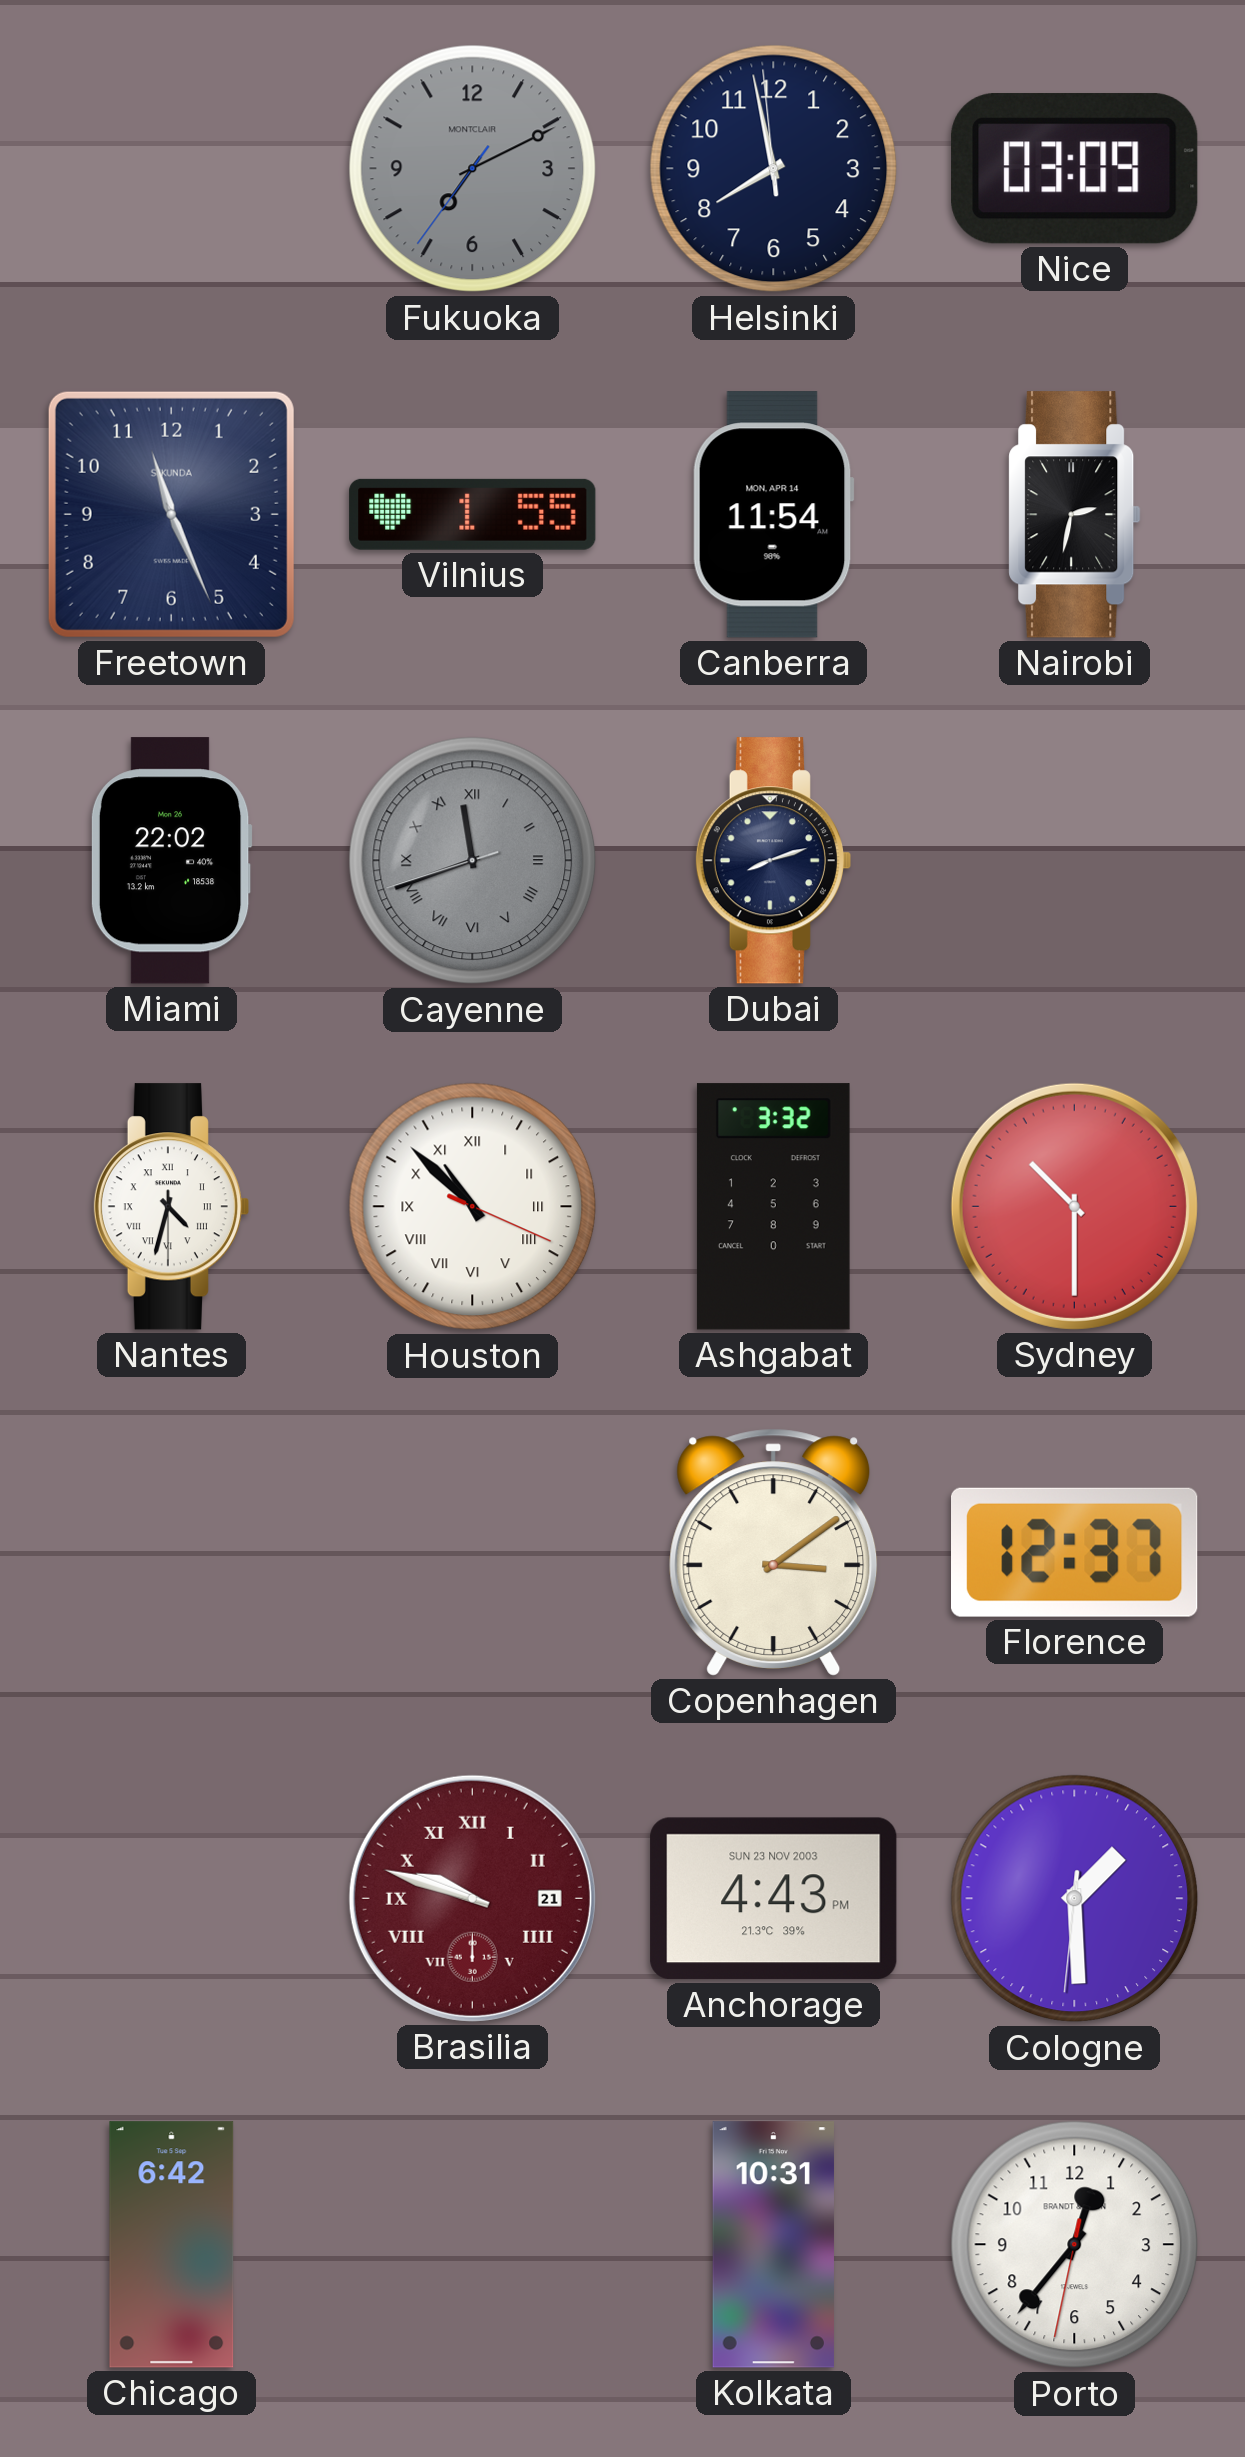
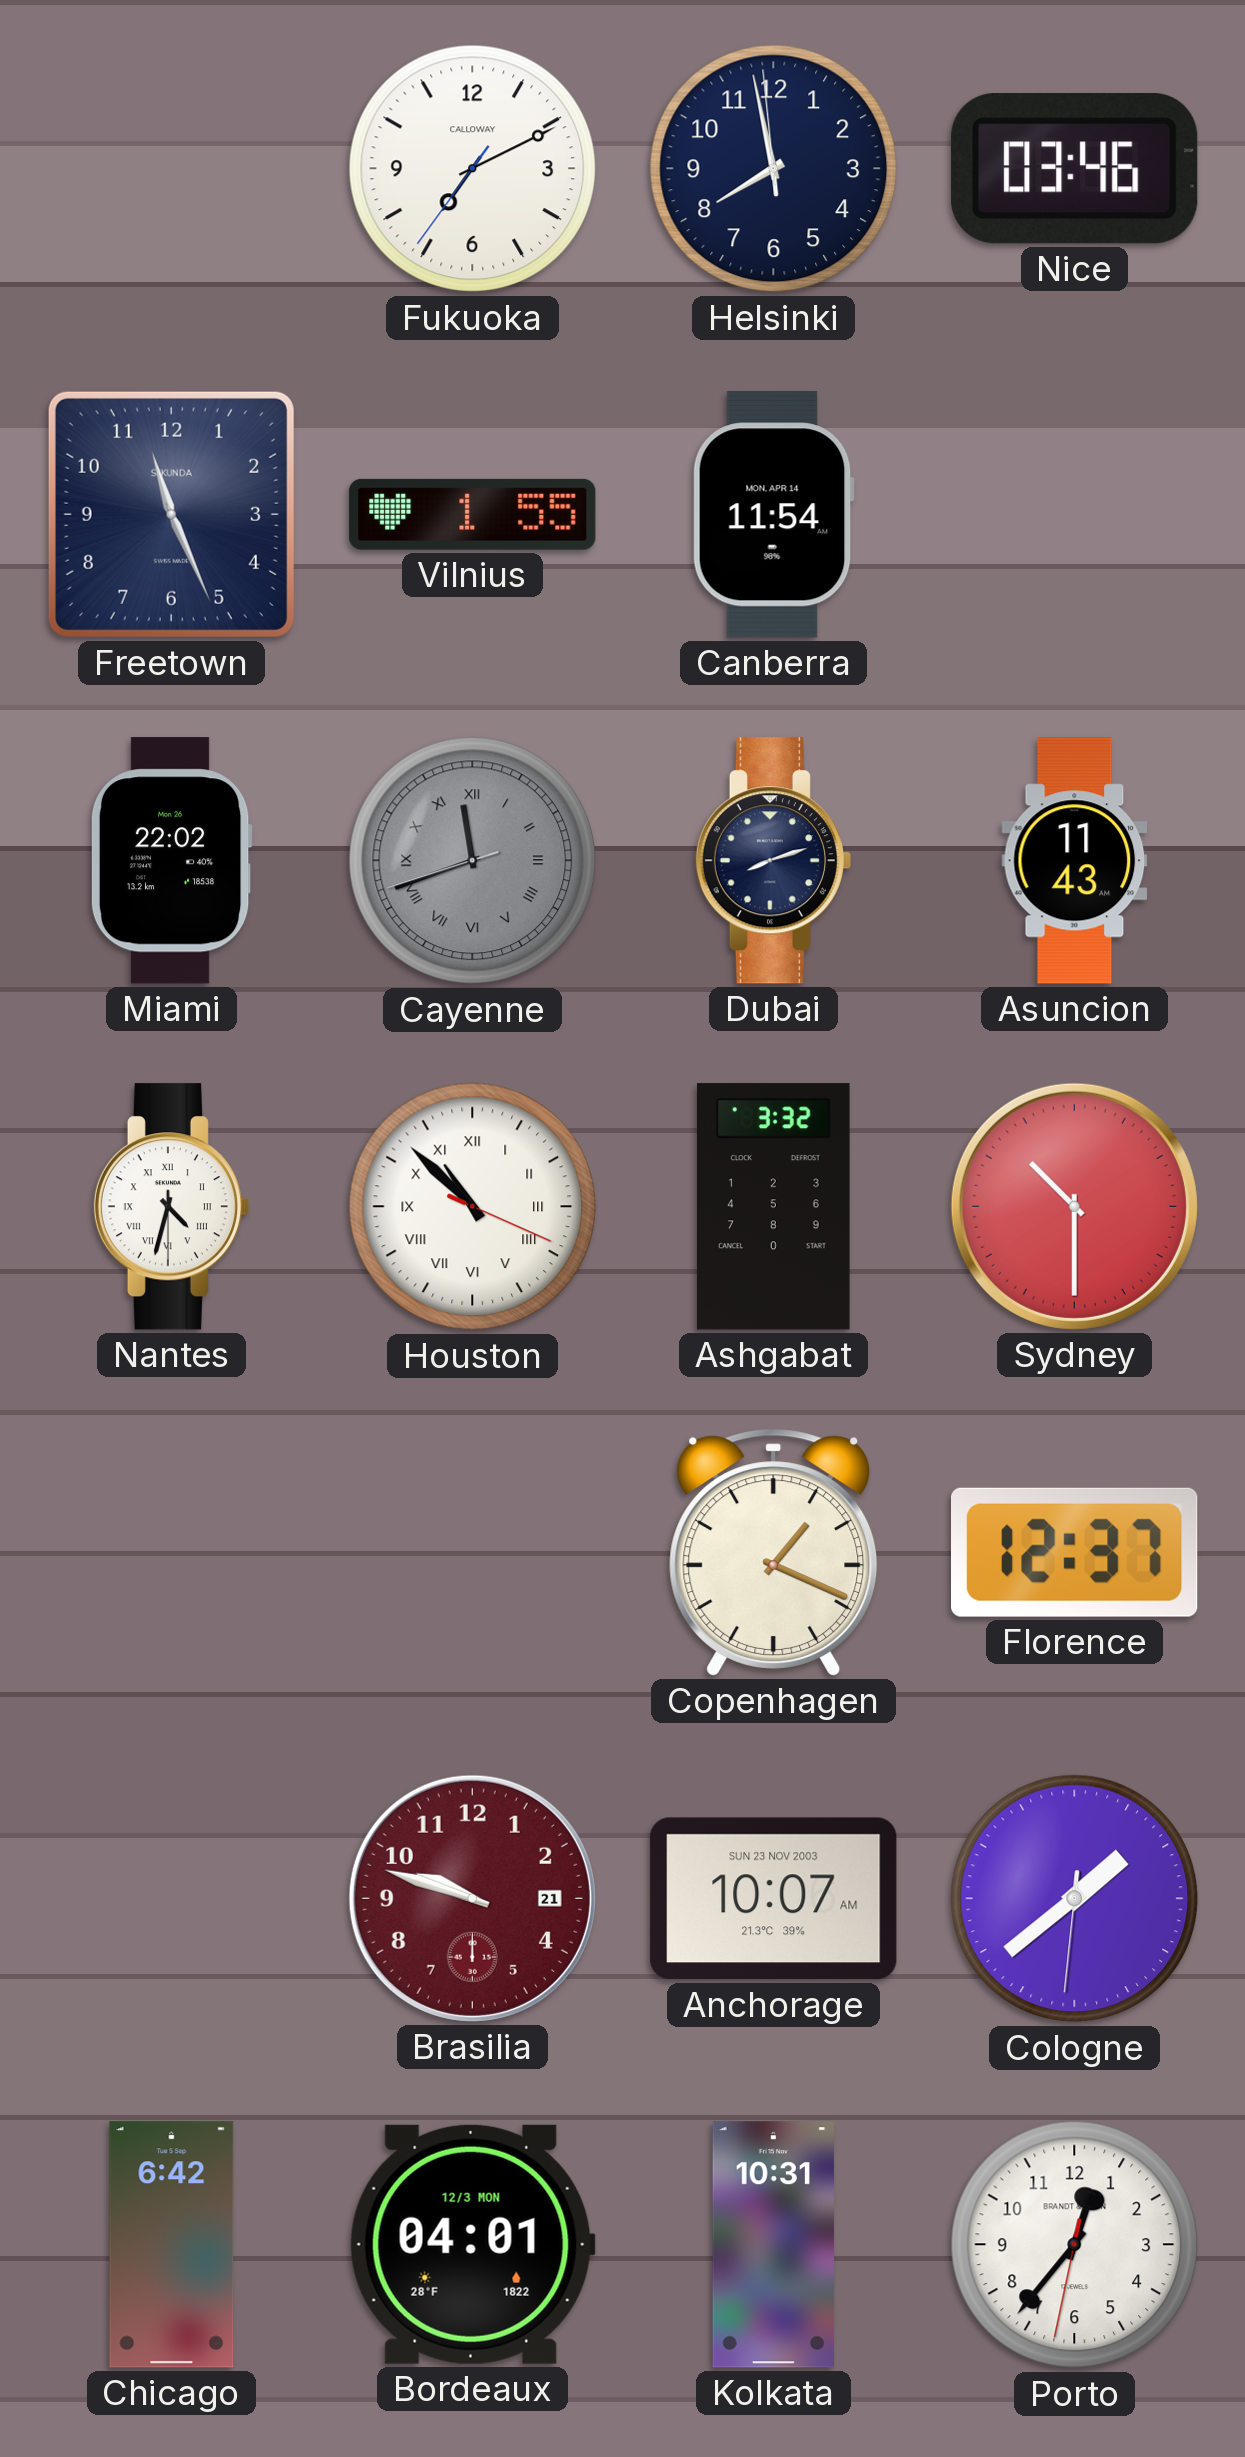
Fukuoka dial: grey -> white
Fukuoka brand: MONTCLAIR -> CALLOWAY
Nice: 03:09 -> 03:46
Nairobi: 2:32 -> none
Asuncion: none -> 11:43
Copenhagen: 3:09 -> 1:19
Brasilia numerals: Roman -> Arabic
Anchorage: 4:43 -> 10:07
Cologne: 1:29 -> 1:38
Bordeaux: none -> 04:01
